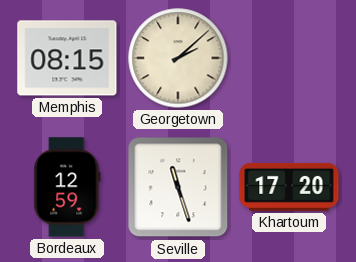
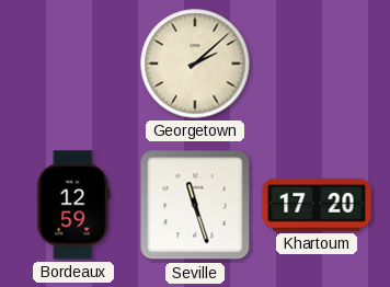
Memphis: 08:15 -> none
